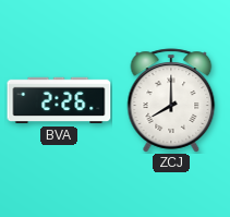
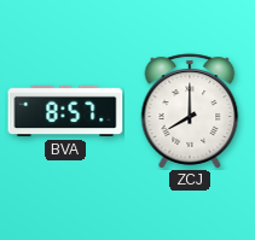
BVA: 2:26 -> 8:57
